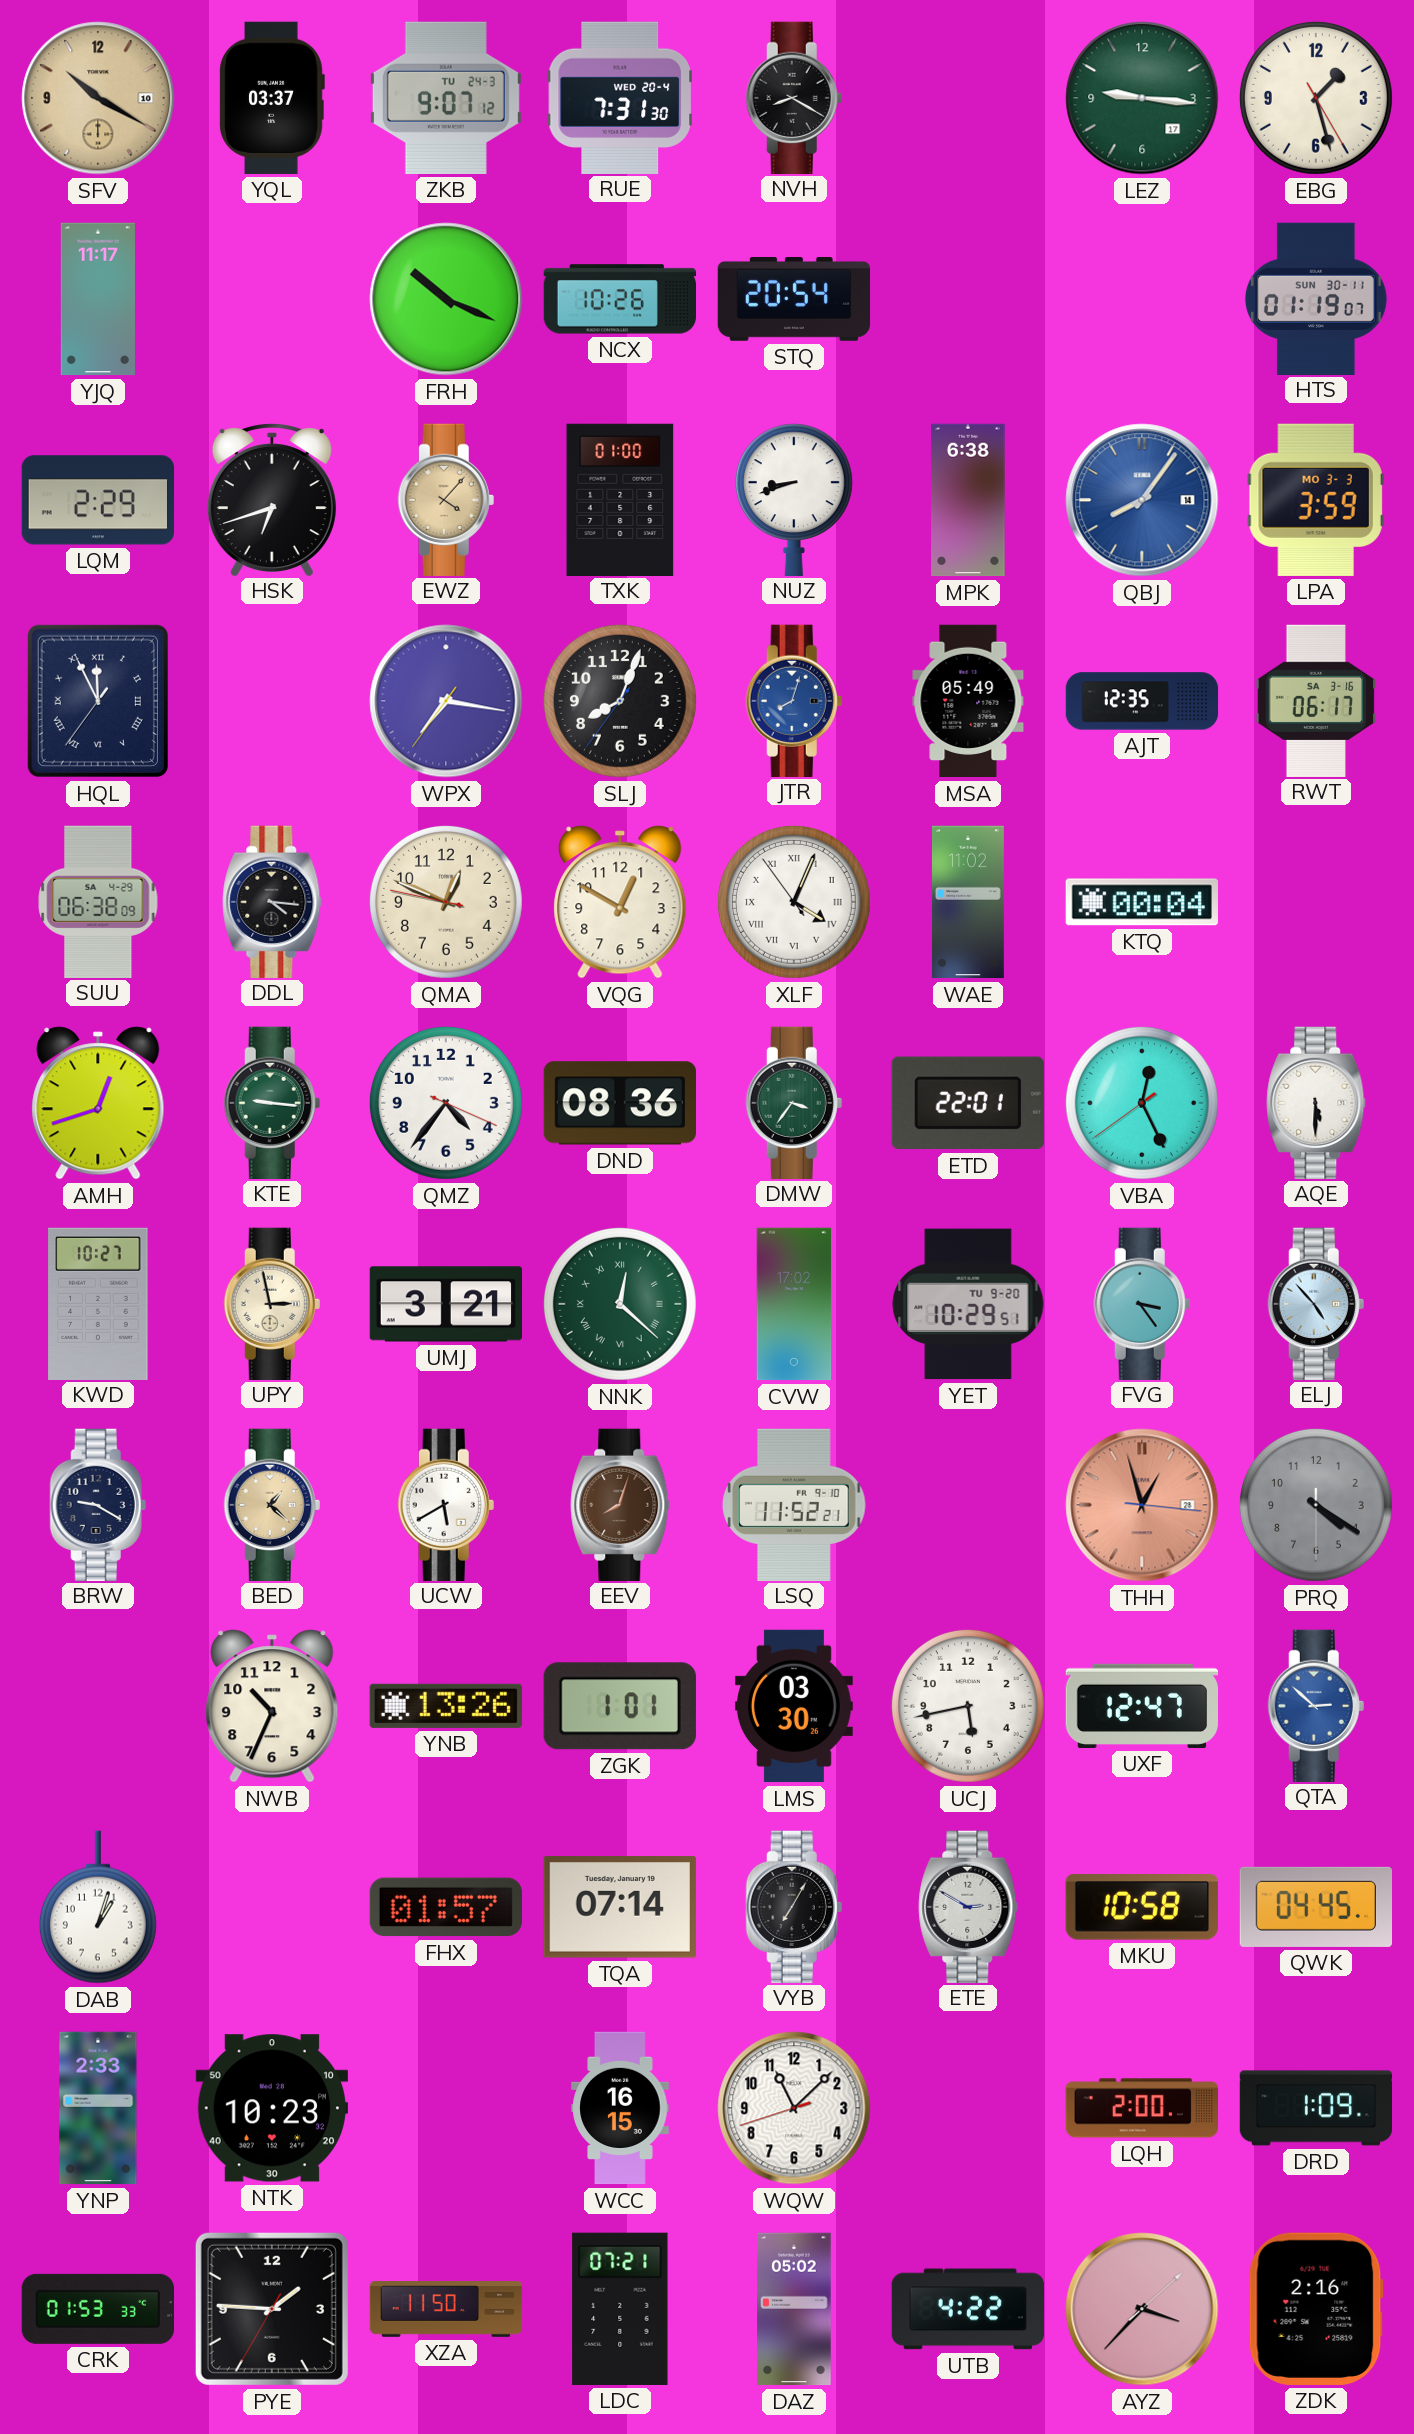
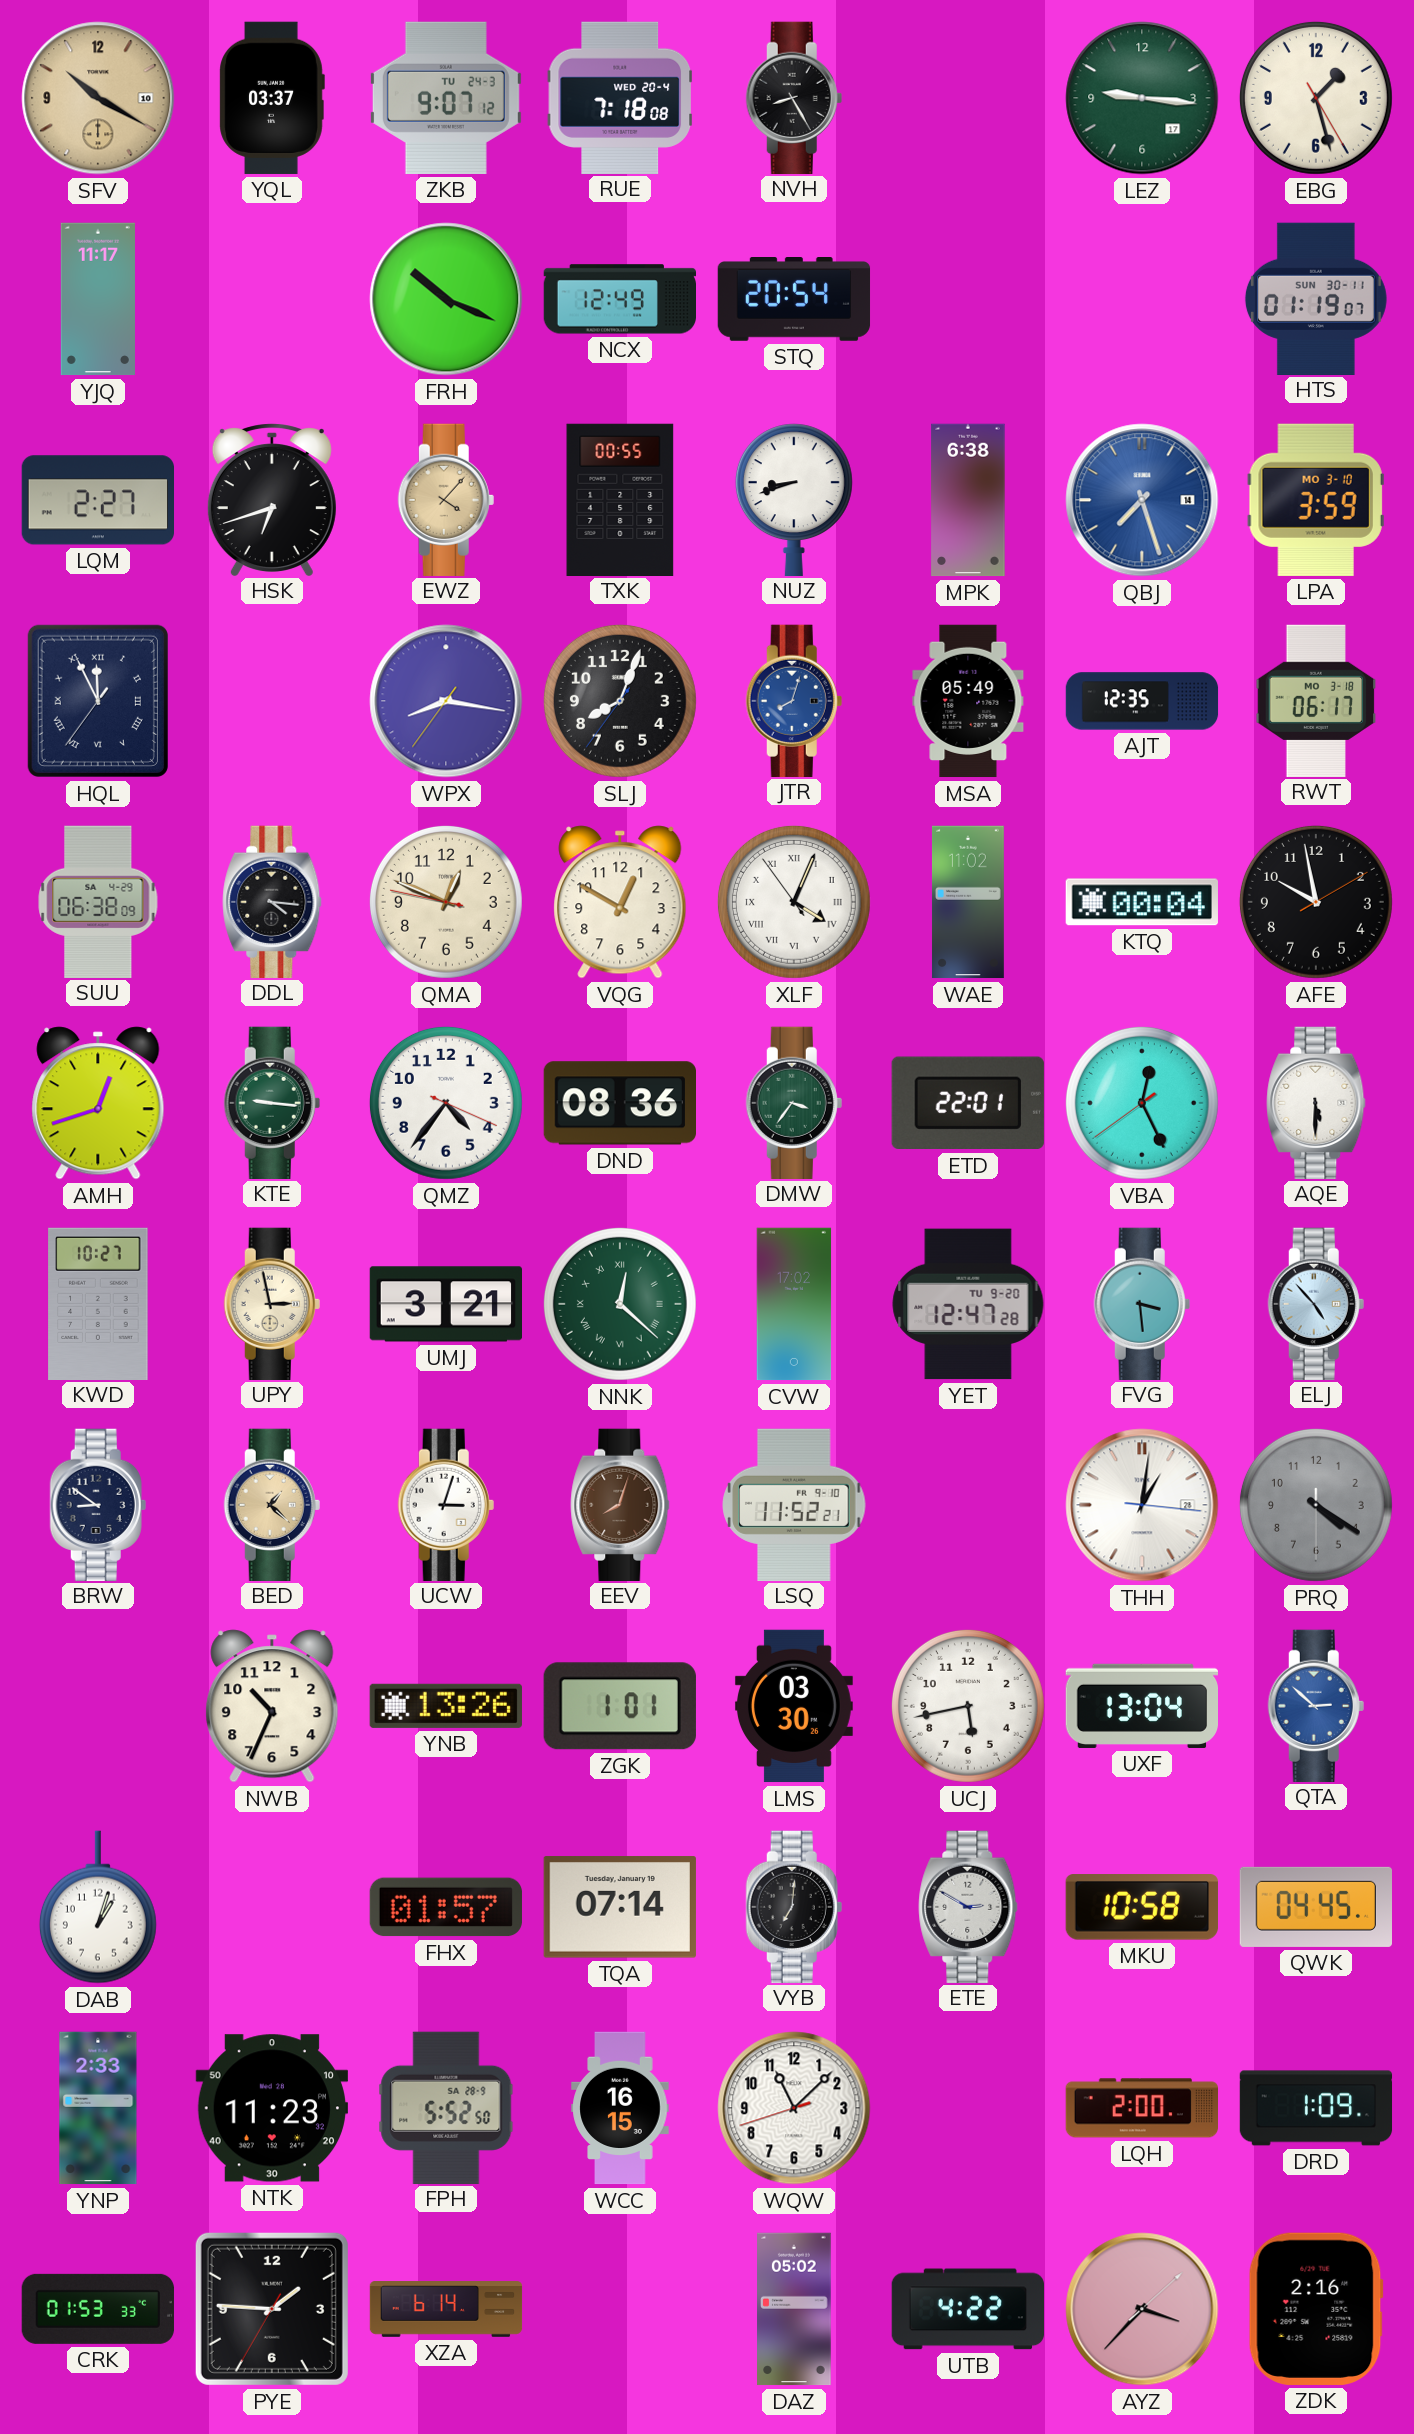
RUE: 7:31 -> 7:18
NVH: 8:20 -> 8:25
NCX: 10:26 -> 12:49
LQM: 2:29 -> 2:27
TXK: 01:00 -> 00:55
QBJ: 8:06 -> 7:27
LPA date: MO 3-3 -> MO 3-10
WPX: 7:16 -> 8:16
RWT date: SA 3-16 -> MO 3-18
AFE: none -> 9:58
YET: 10:29 -> 12:47
FVG: 3:24 -> 3:29
BRW: 9:20 -> 8:51
UCW: 5:40 -> 3:03
THH: 12:57 -> 1:01
THH dial: salmon -> white
UXF: 12:47 -> 13:04
VYB: 7:05 -> 7:01
NTK: 10:23 -> 11:23
FPH: none -> 5:52
XZA: 11:50 -> 6:14
LDC: 07:21 -> none
